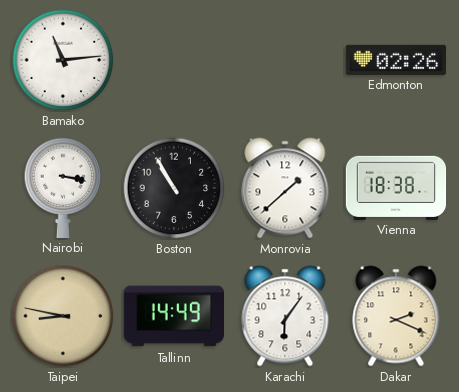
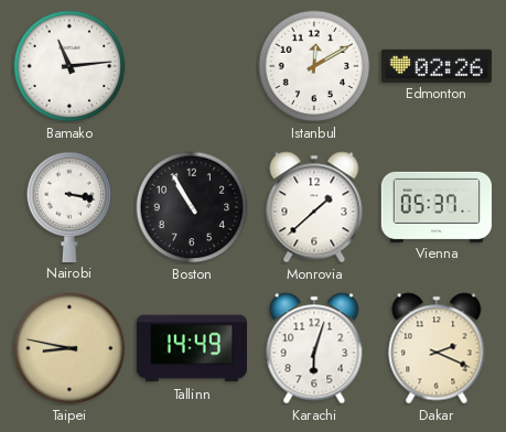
Istanbul: none -> 12:10
Vienna: 18:38 -> 05:37
Karachi: 6:06 -> 6:03
